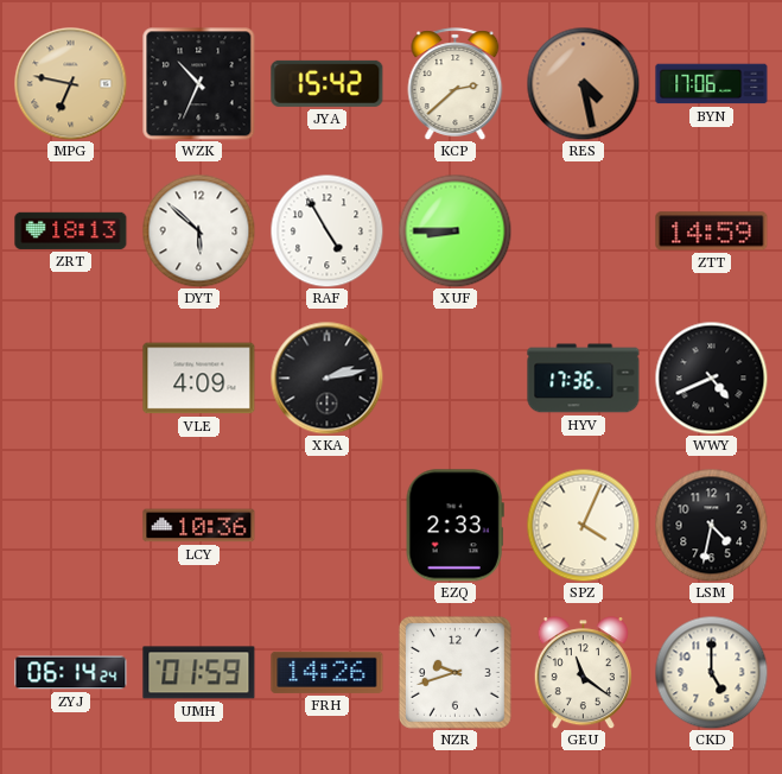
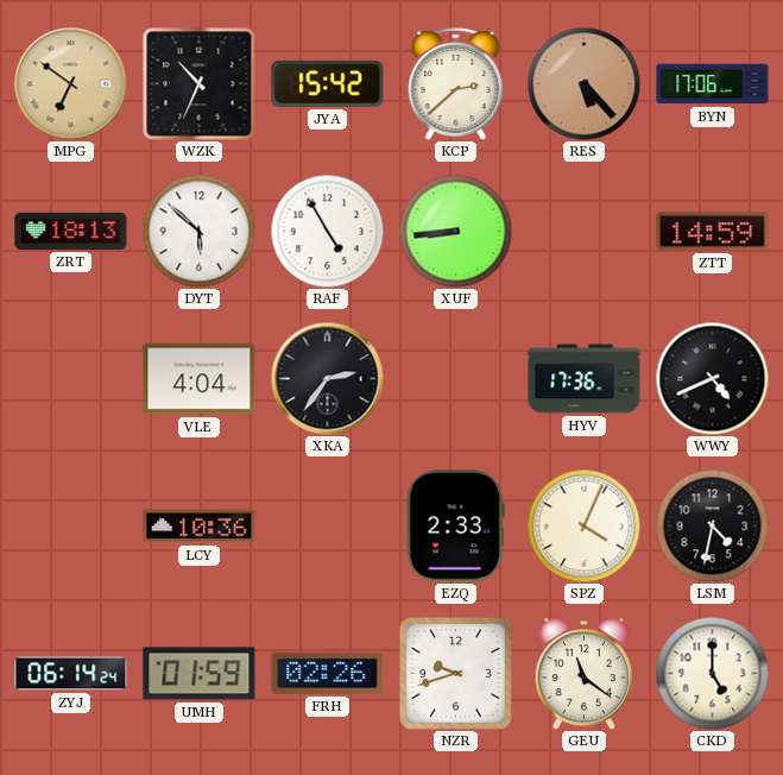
MPG: 6:47 -> 6:51
RES: 4:28 -> 5:23
XUF: 8:45 -> 8:44
VLE: 4:09 -> 4:04
XKA: 2:13 -> 2:36
FRH: 14:26 -> 02:26
